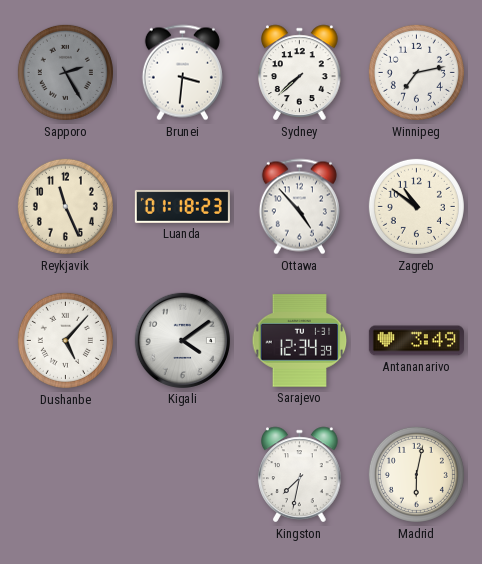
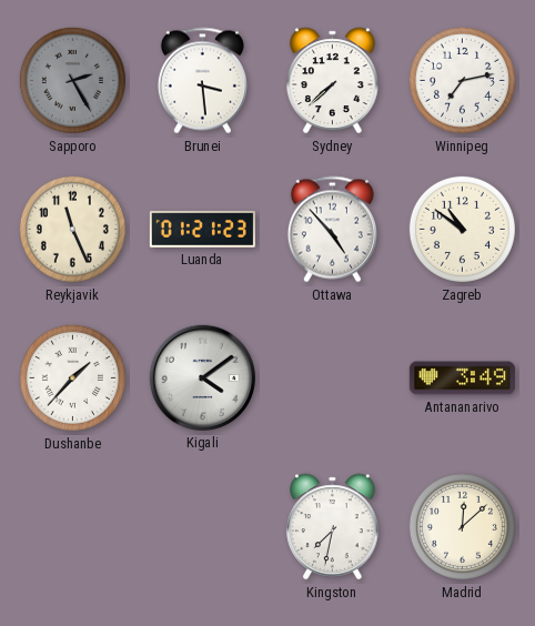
Brunei: 3:31 -> 3:29
Luanda: 01:18 -> 01:21
Dushanbe: 5:07 -> 1:37
Sarajevo: 12:34 -> none
Madrid: 6:02 -> 12:08
